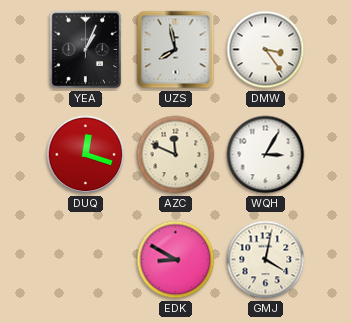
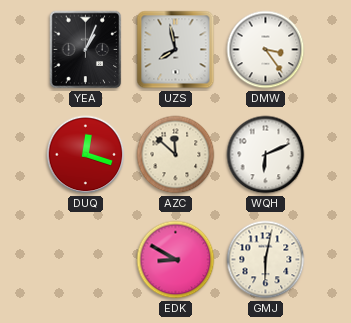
AZC: 11:49 -> 11:52
WQH: 3:05 -> 6:11
GMJ: 4:02 -> 6:02
